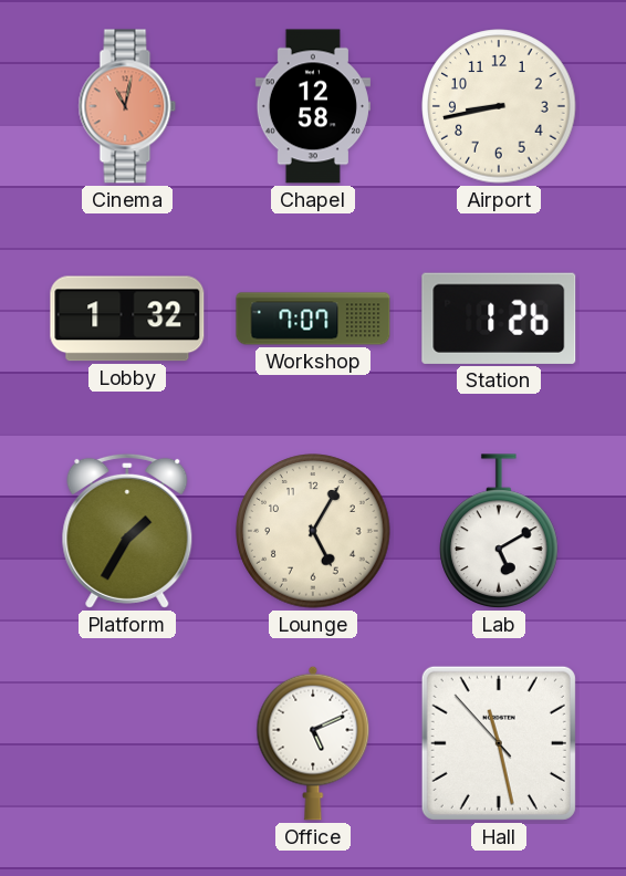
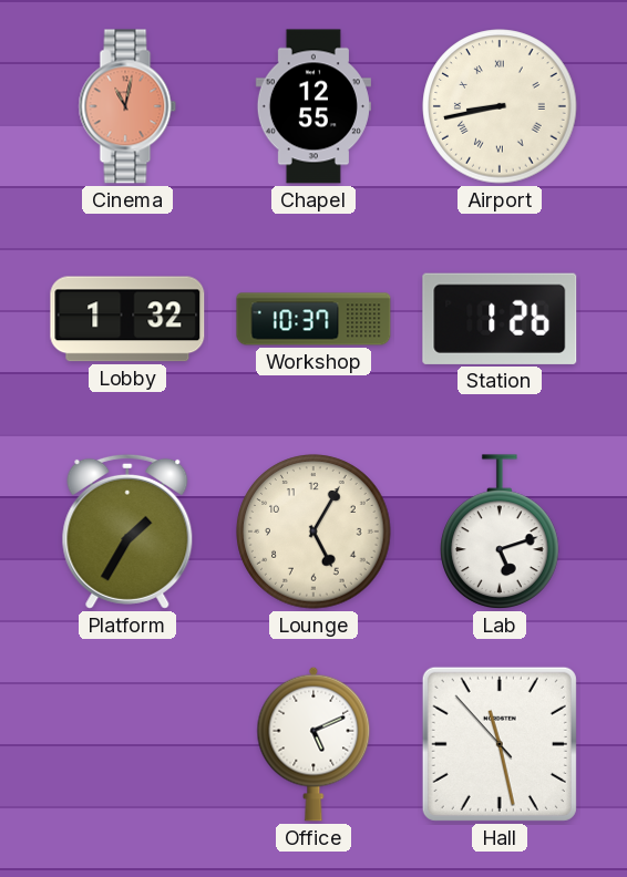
Chapel: 12:58 -> 12:55
Airport numerals: Arabic -> Roman
Workshop: 7:07 -> 10:37
Lab: 5:10 -> 5:12
